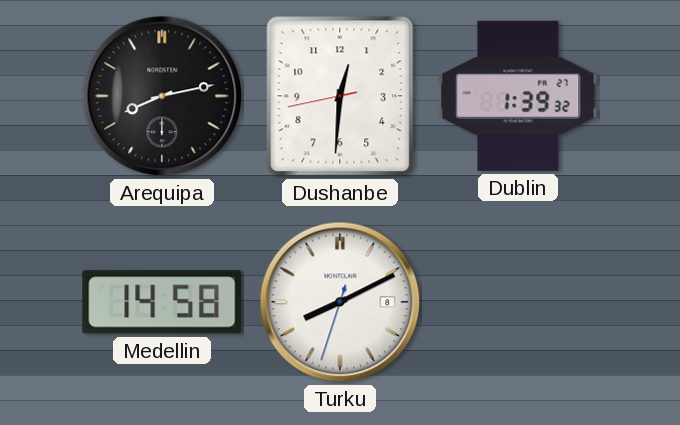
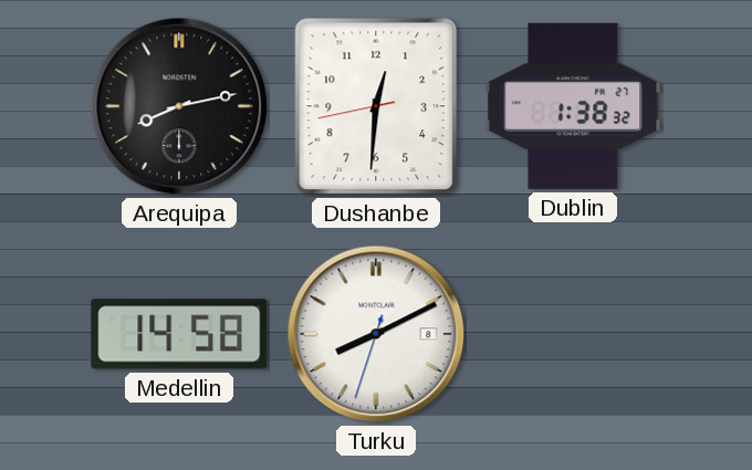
Dublin: 1:39 -> 1:38
